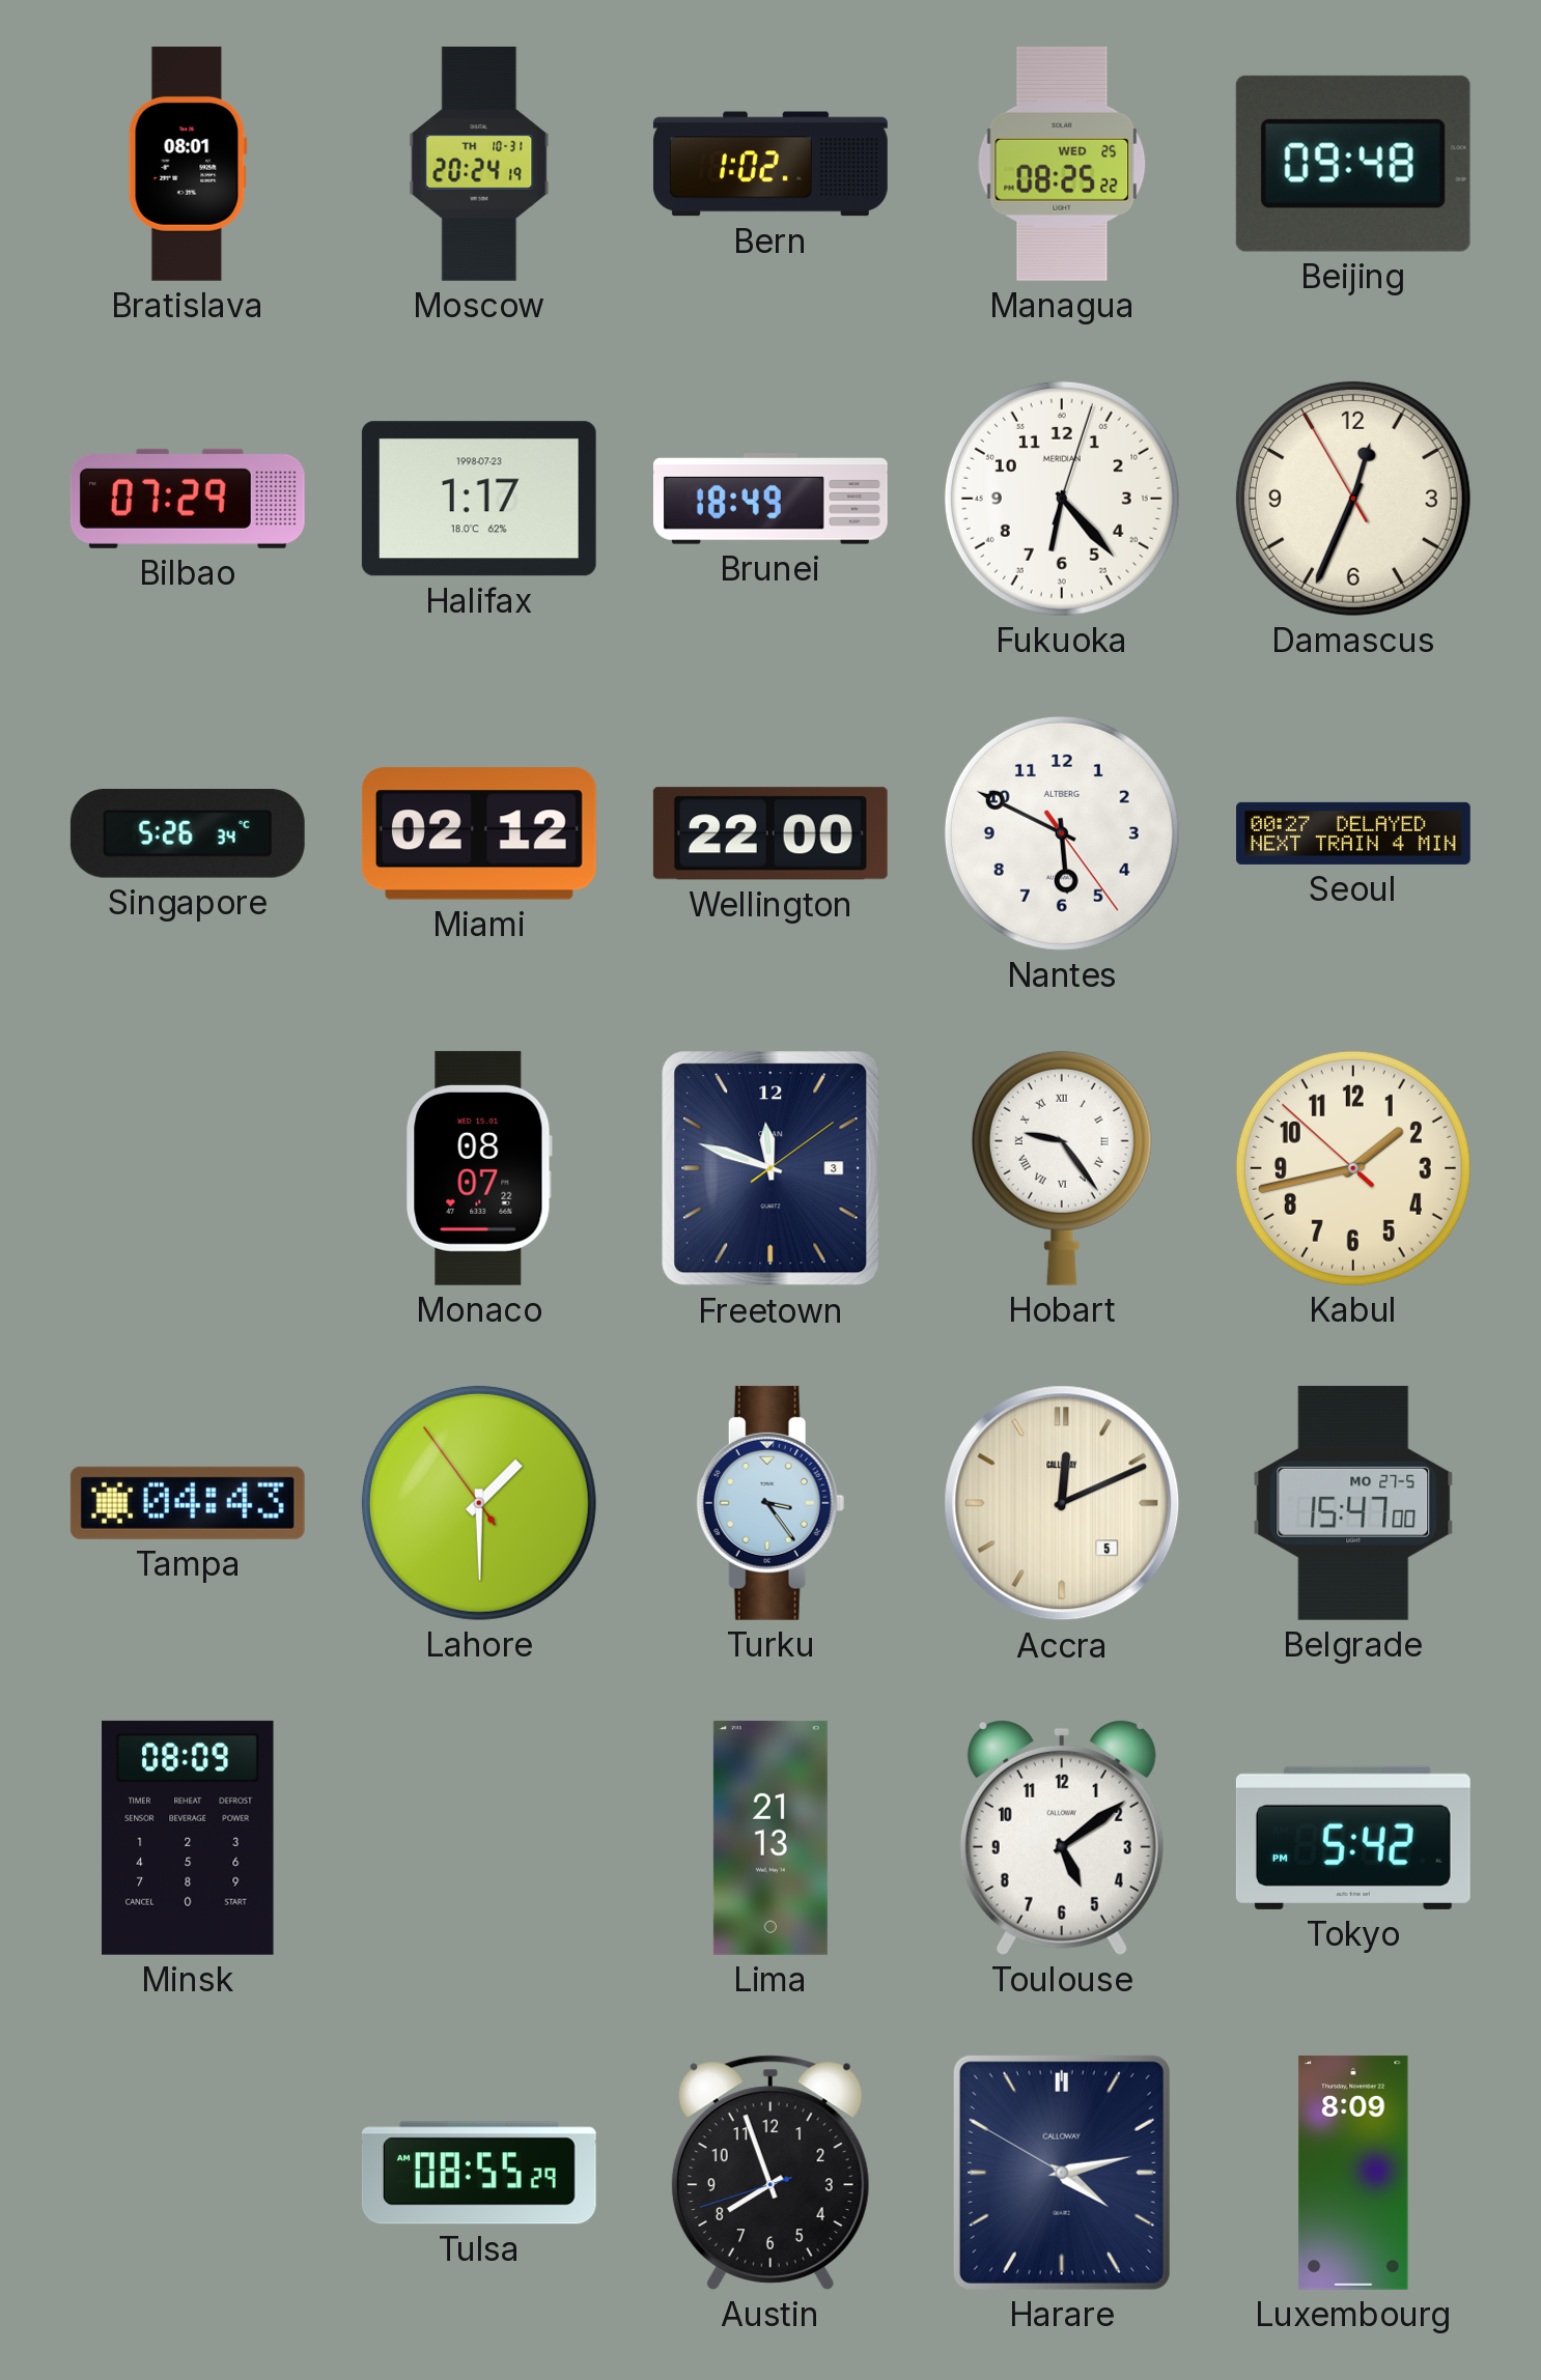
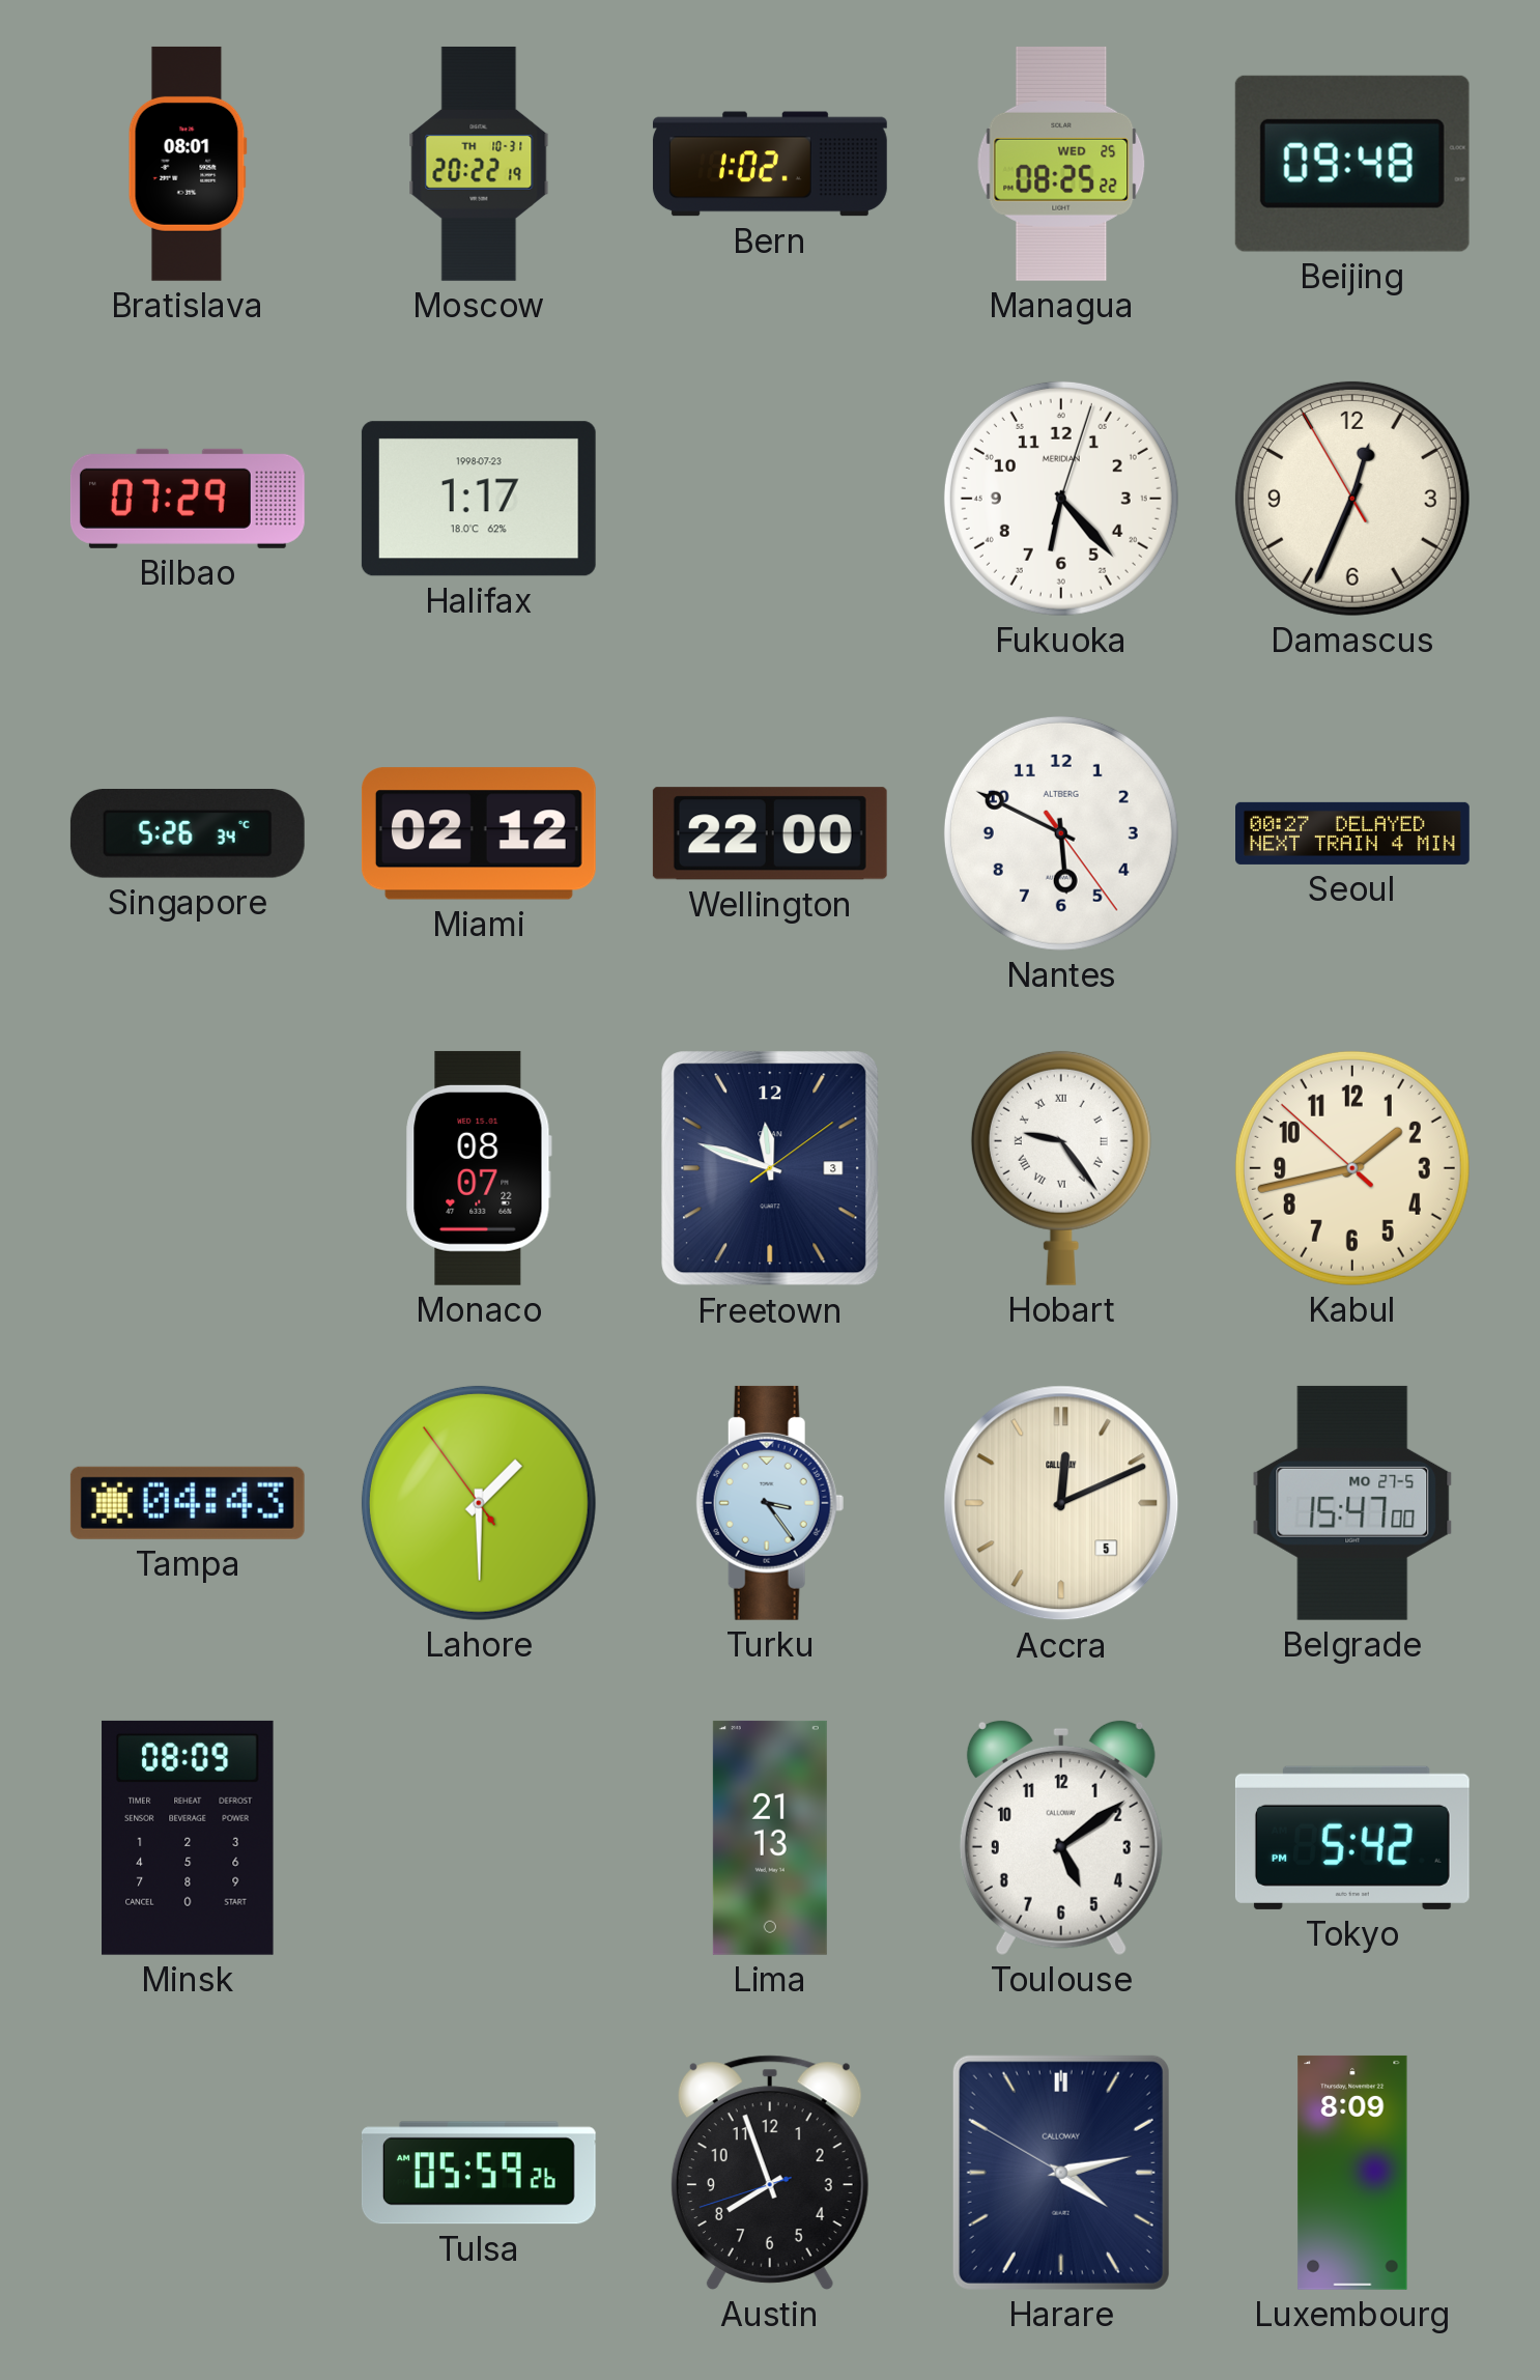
Moscow: 20:24 -> 20:22
Brunei: 18:49 -> none
Tulsa: 08:55 -> 05:59
